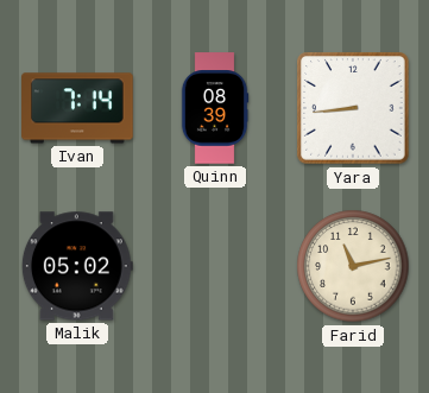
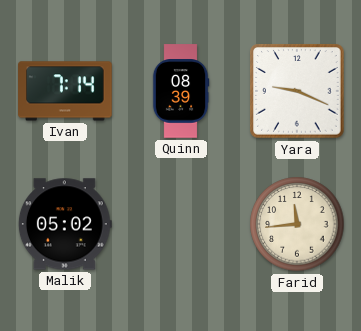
Yara: 8:44 -> 9:19
Farid: 11:13 -> 11:44
